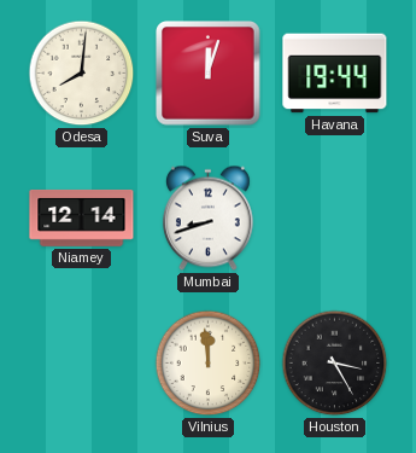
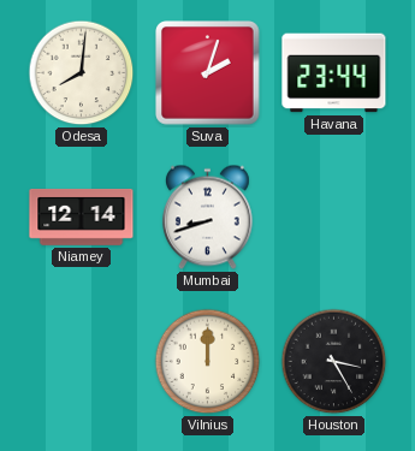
Suva: 12:03 -> 2:03
Havana: 19:44 -> 23:44
Vilnius: 11:59 -> 12:00
